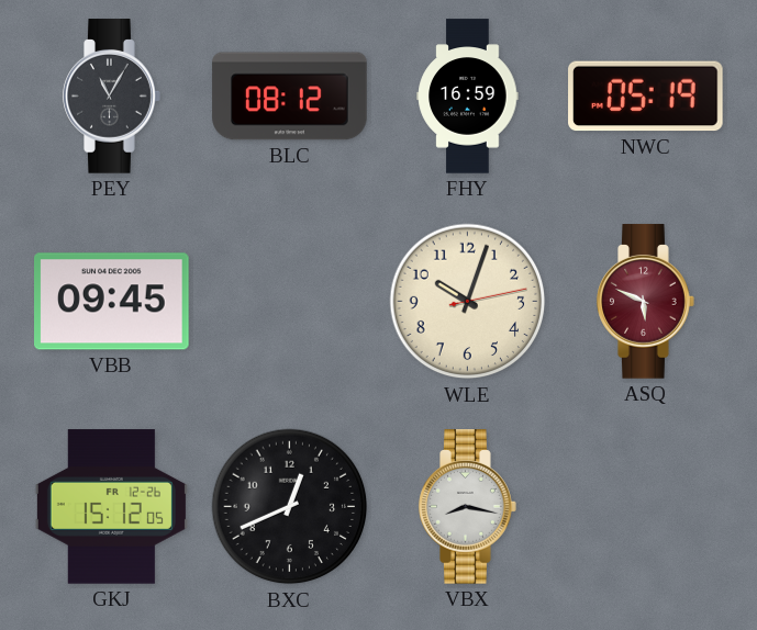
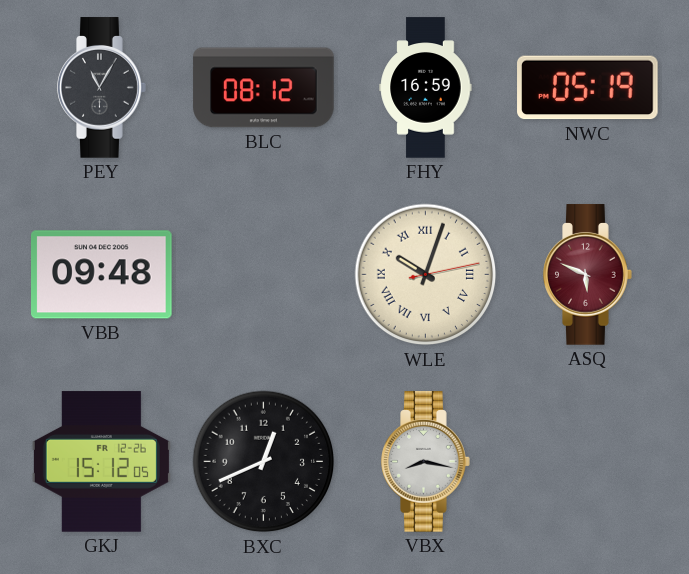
VBB: 09:45 -> 09:48
WLE numerals: Arabic -> Roman
